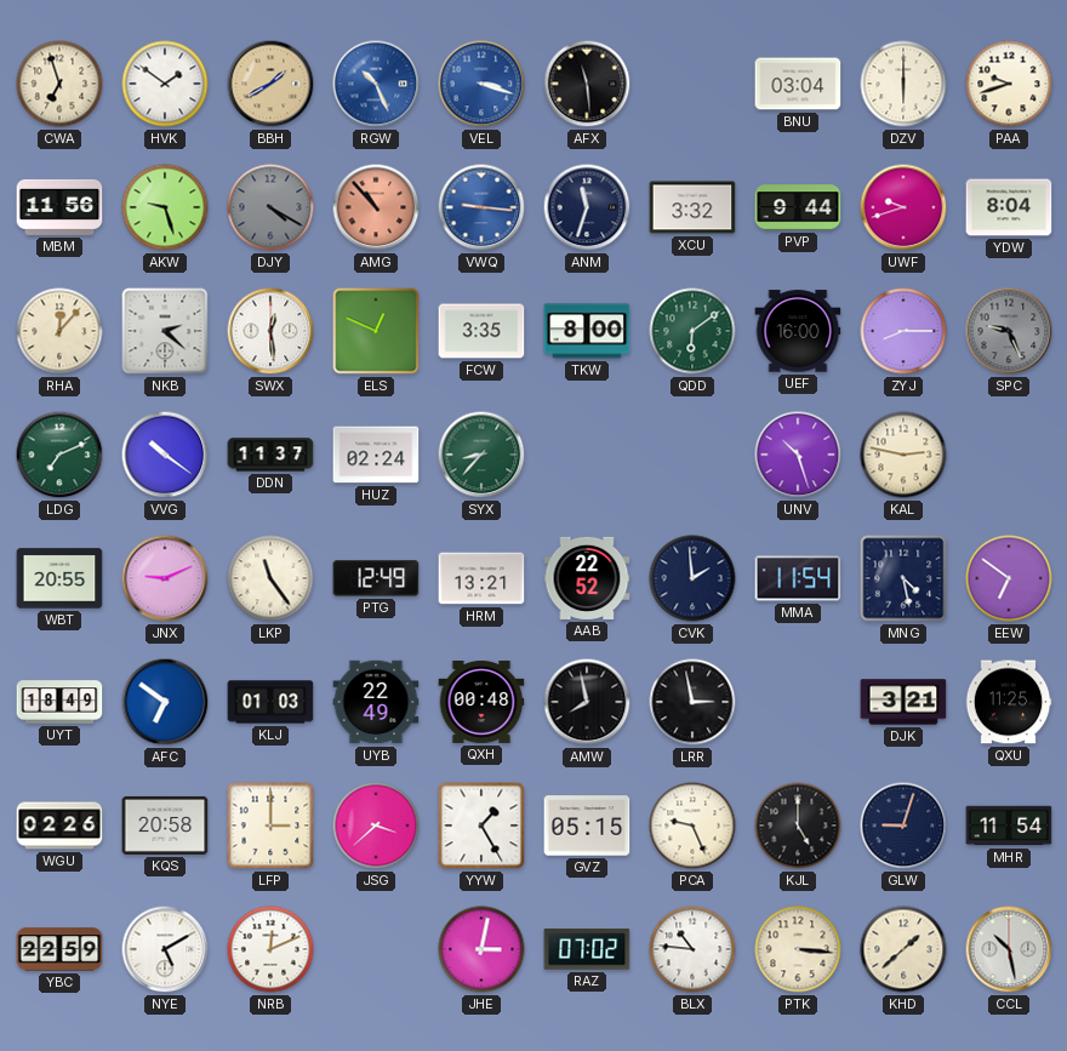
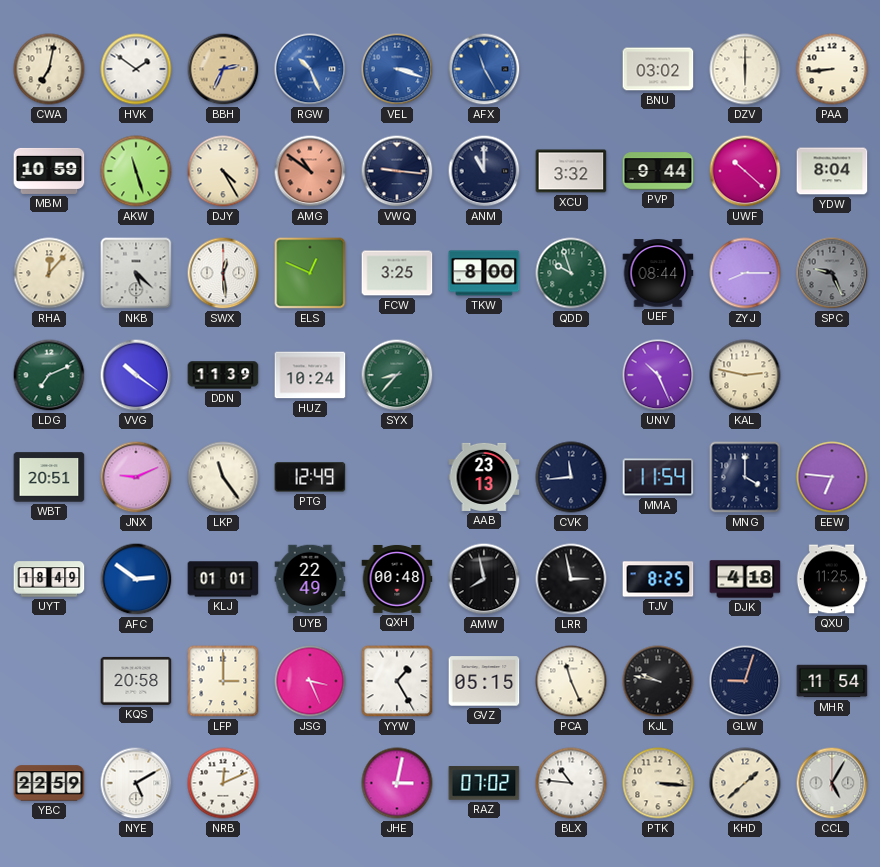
CWA: 6:57 -> 7:02
BBH: 1:40 -> 2:34
AFX: 11:29 -> 11:25
AFX dial: black -> blue
BNU: 03:04 -> 03:02
PAA: 9:42 -> 8:44
MBM: 11:56 -> 10:59
AKW: 9:27 -> 11:27
DJY: 4:20 -> 4:25
DJY dial: grey -> cream
AMG: 10:53 -> 10:51
VWQ dial: blue -> navy
ANM: 11:33 -> 11:00
UWF: 9:42 -> 10:22
NKB: 2:22 -> 5:22
FCW: 3:35 -> 3:25
QDD: 6:09 -> 9:57
UEF: 16:00 -> 08:44
DDN: 11:37 -> 11:39
HUZ: 02:24 -> 10:24
UNV: 10:27 -> 10:26
WBT: 20:55 -> 20:51
HRM: 13:21 -> none
AAB: 22:52 -> 23:13
CVK: 1:59 -> 11:44
MNG: 4:28 -> 4:00
EEW: 6:51 -> 6:46
AFC: 6:51 -> 2:51
KLJ: 01:03 -> 01:01
TJV: none -> 8:25
DJK: 3:21 -> 4:18
WGU: 02:26 -> none
JSG: 3:38 -> 3:26
PCA: 9:26 -> 11:26
KJL: 5:00 -> 9:47
CCL: 10:28 -> 5:05
